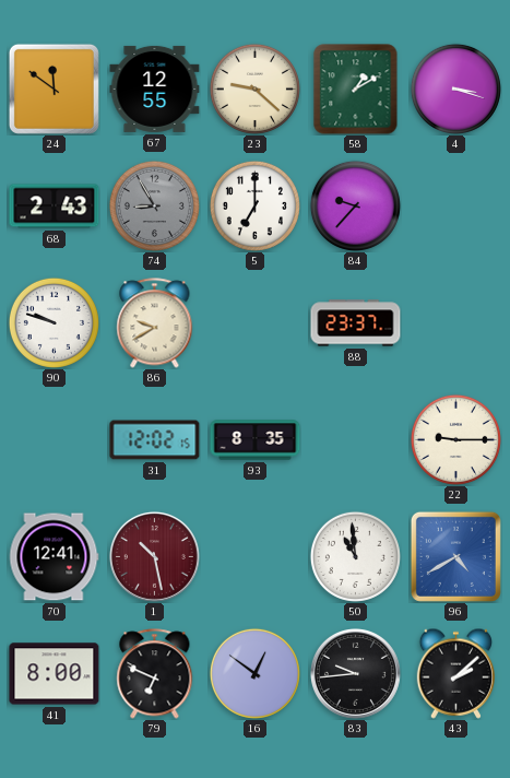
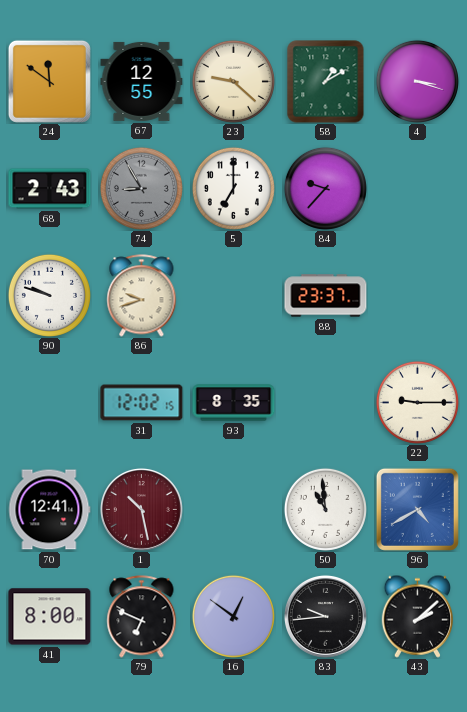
86: 9:40 -> 9:42
